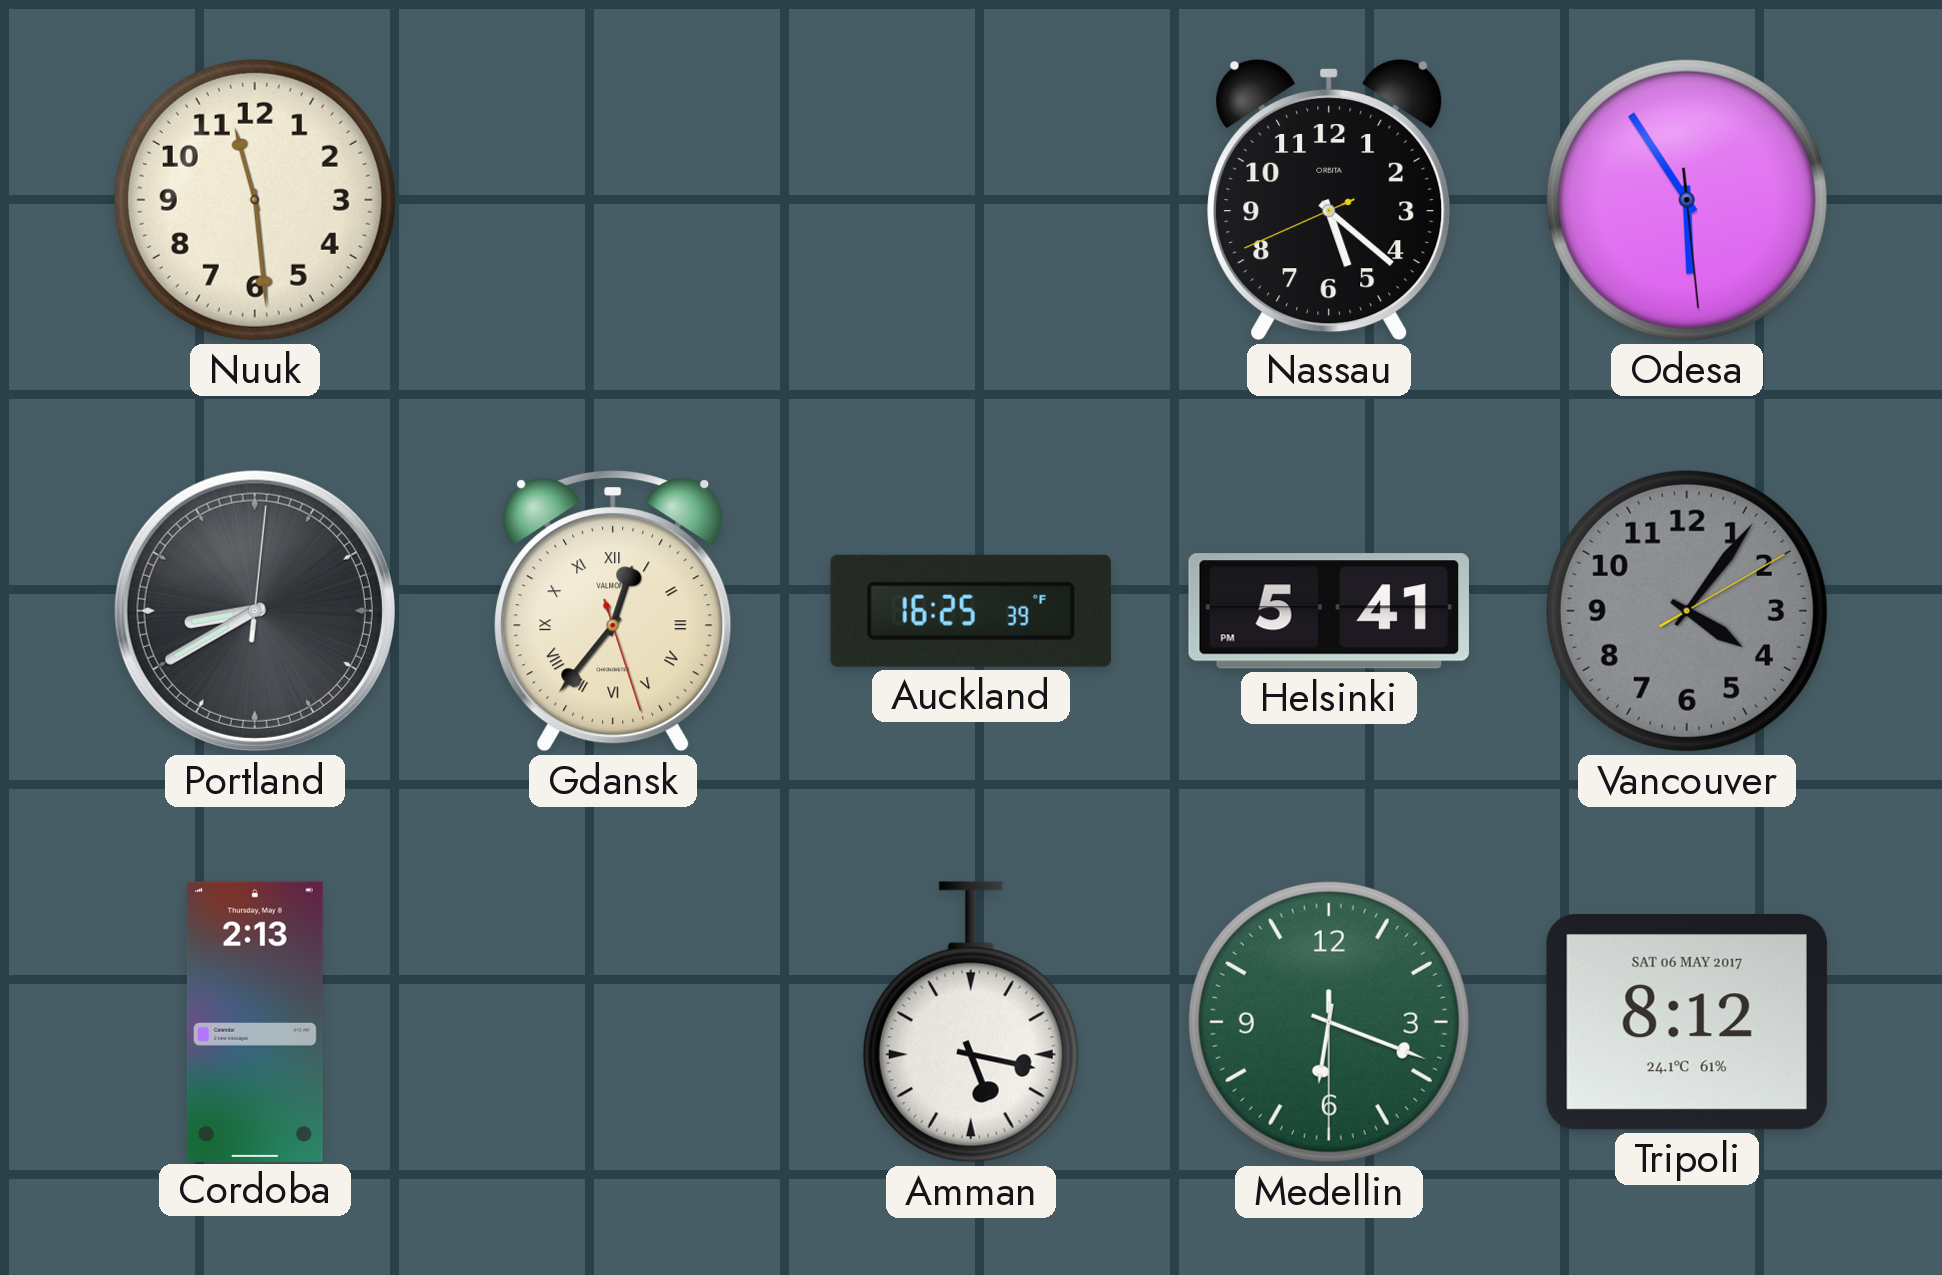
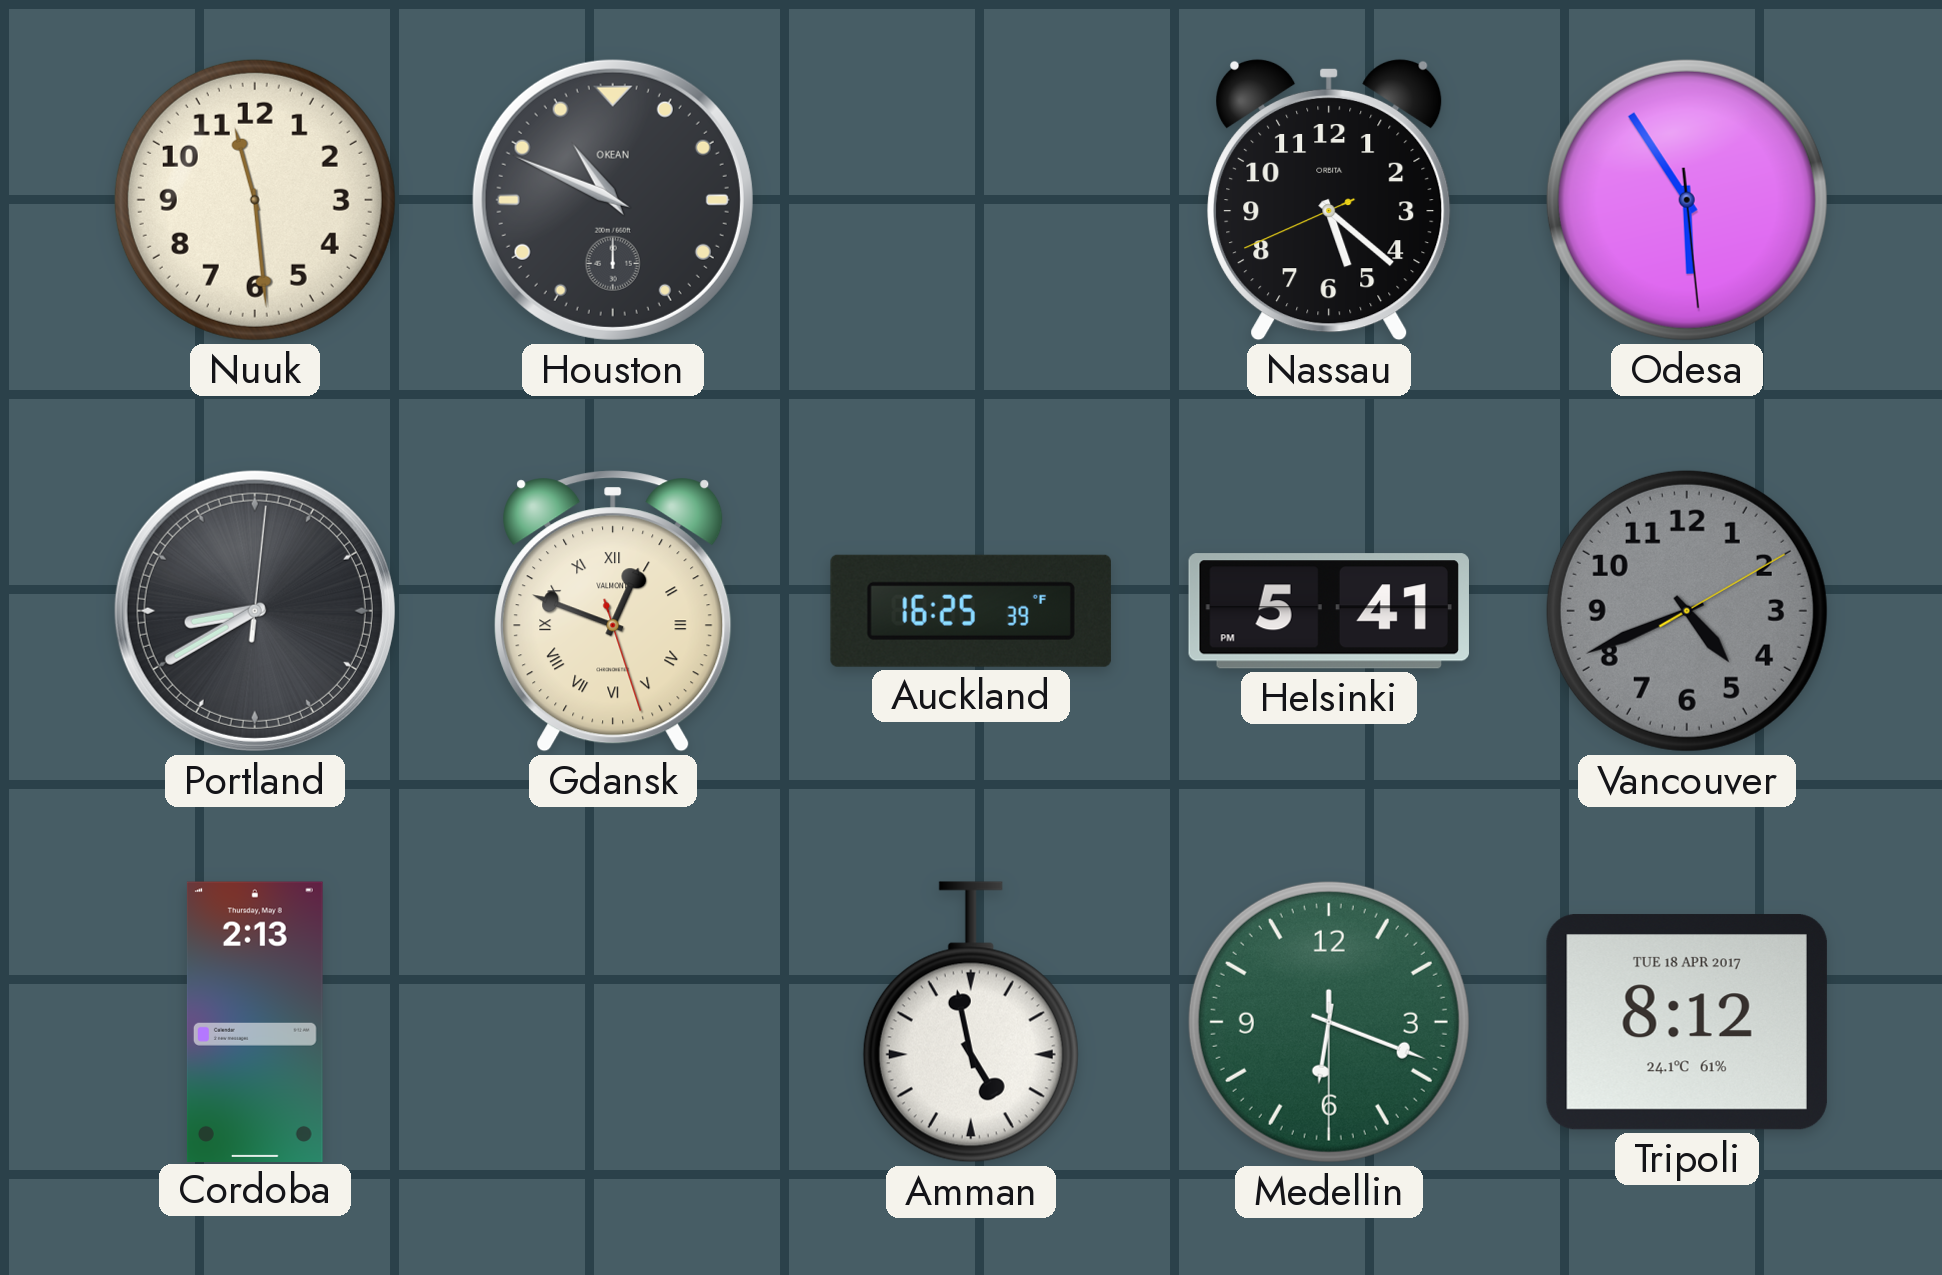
Houston: none -> 10:49
Gdansk: 12:36 -> 12:48
Vancouver: 4:06 -> 4:41
Amman: 5:17 -> 4:58
Tripoli date: SAT 06 MAY 2017 -> TUE 18 APR 2017
